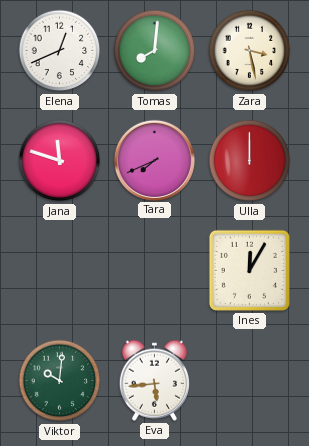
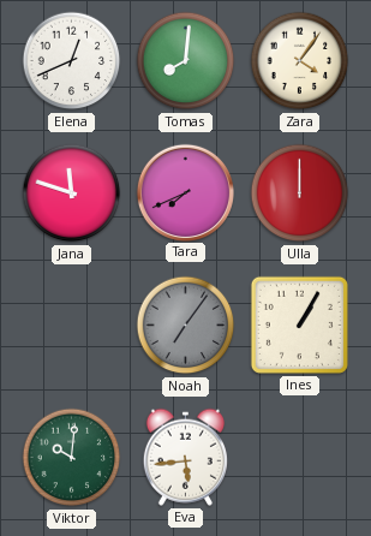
Zara: 3:28 -> 4:06
Noah: none -> 7:06
Ines: 12:05 -> 1:05
